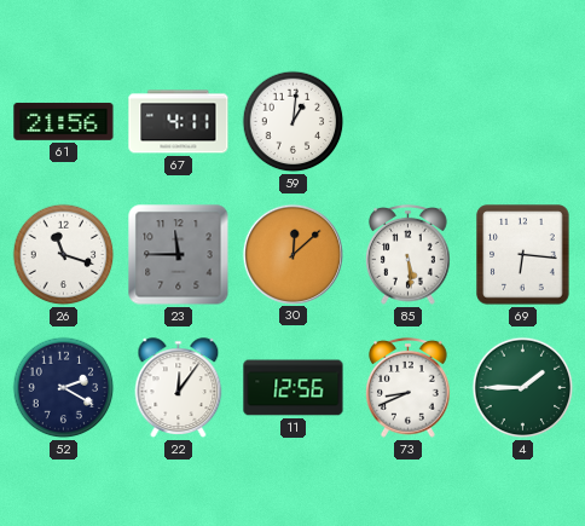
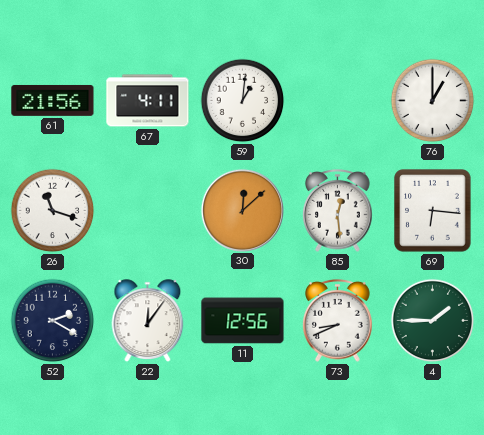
76: none -> 1:00
23: 11:45 -> none
85: 5:29 -> 12:29
